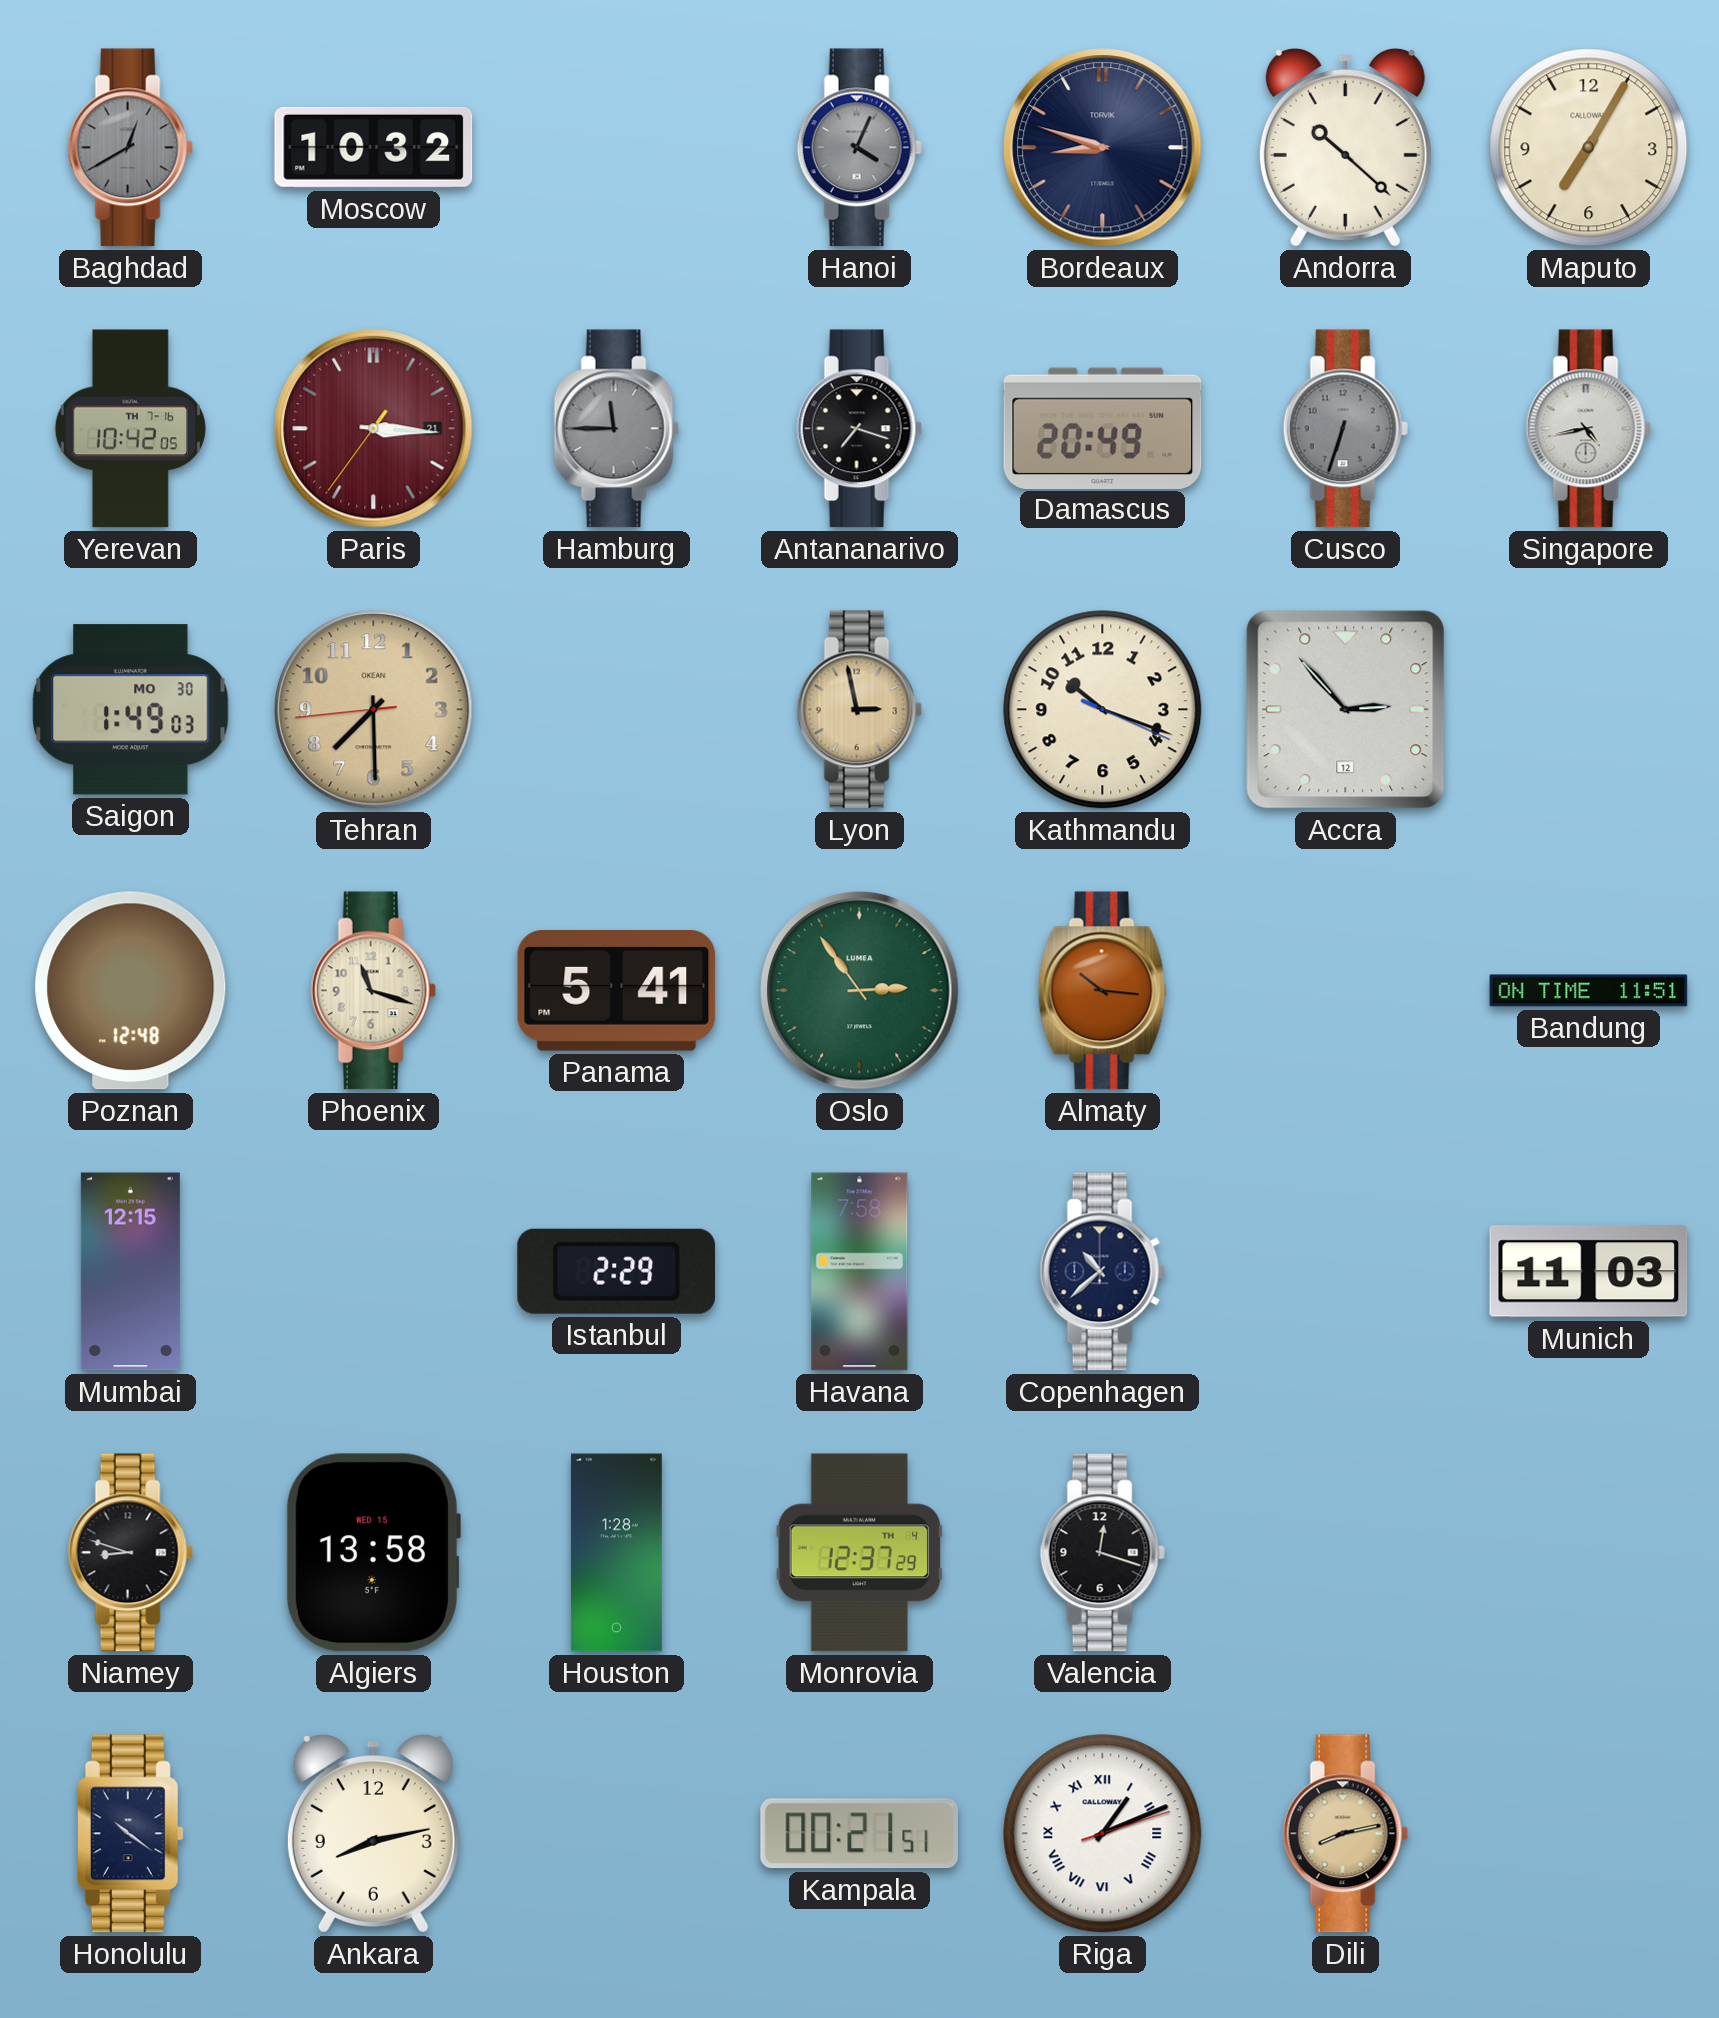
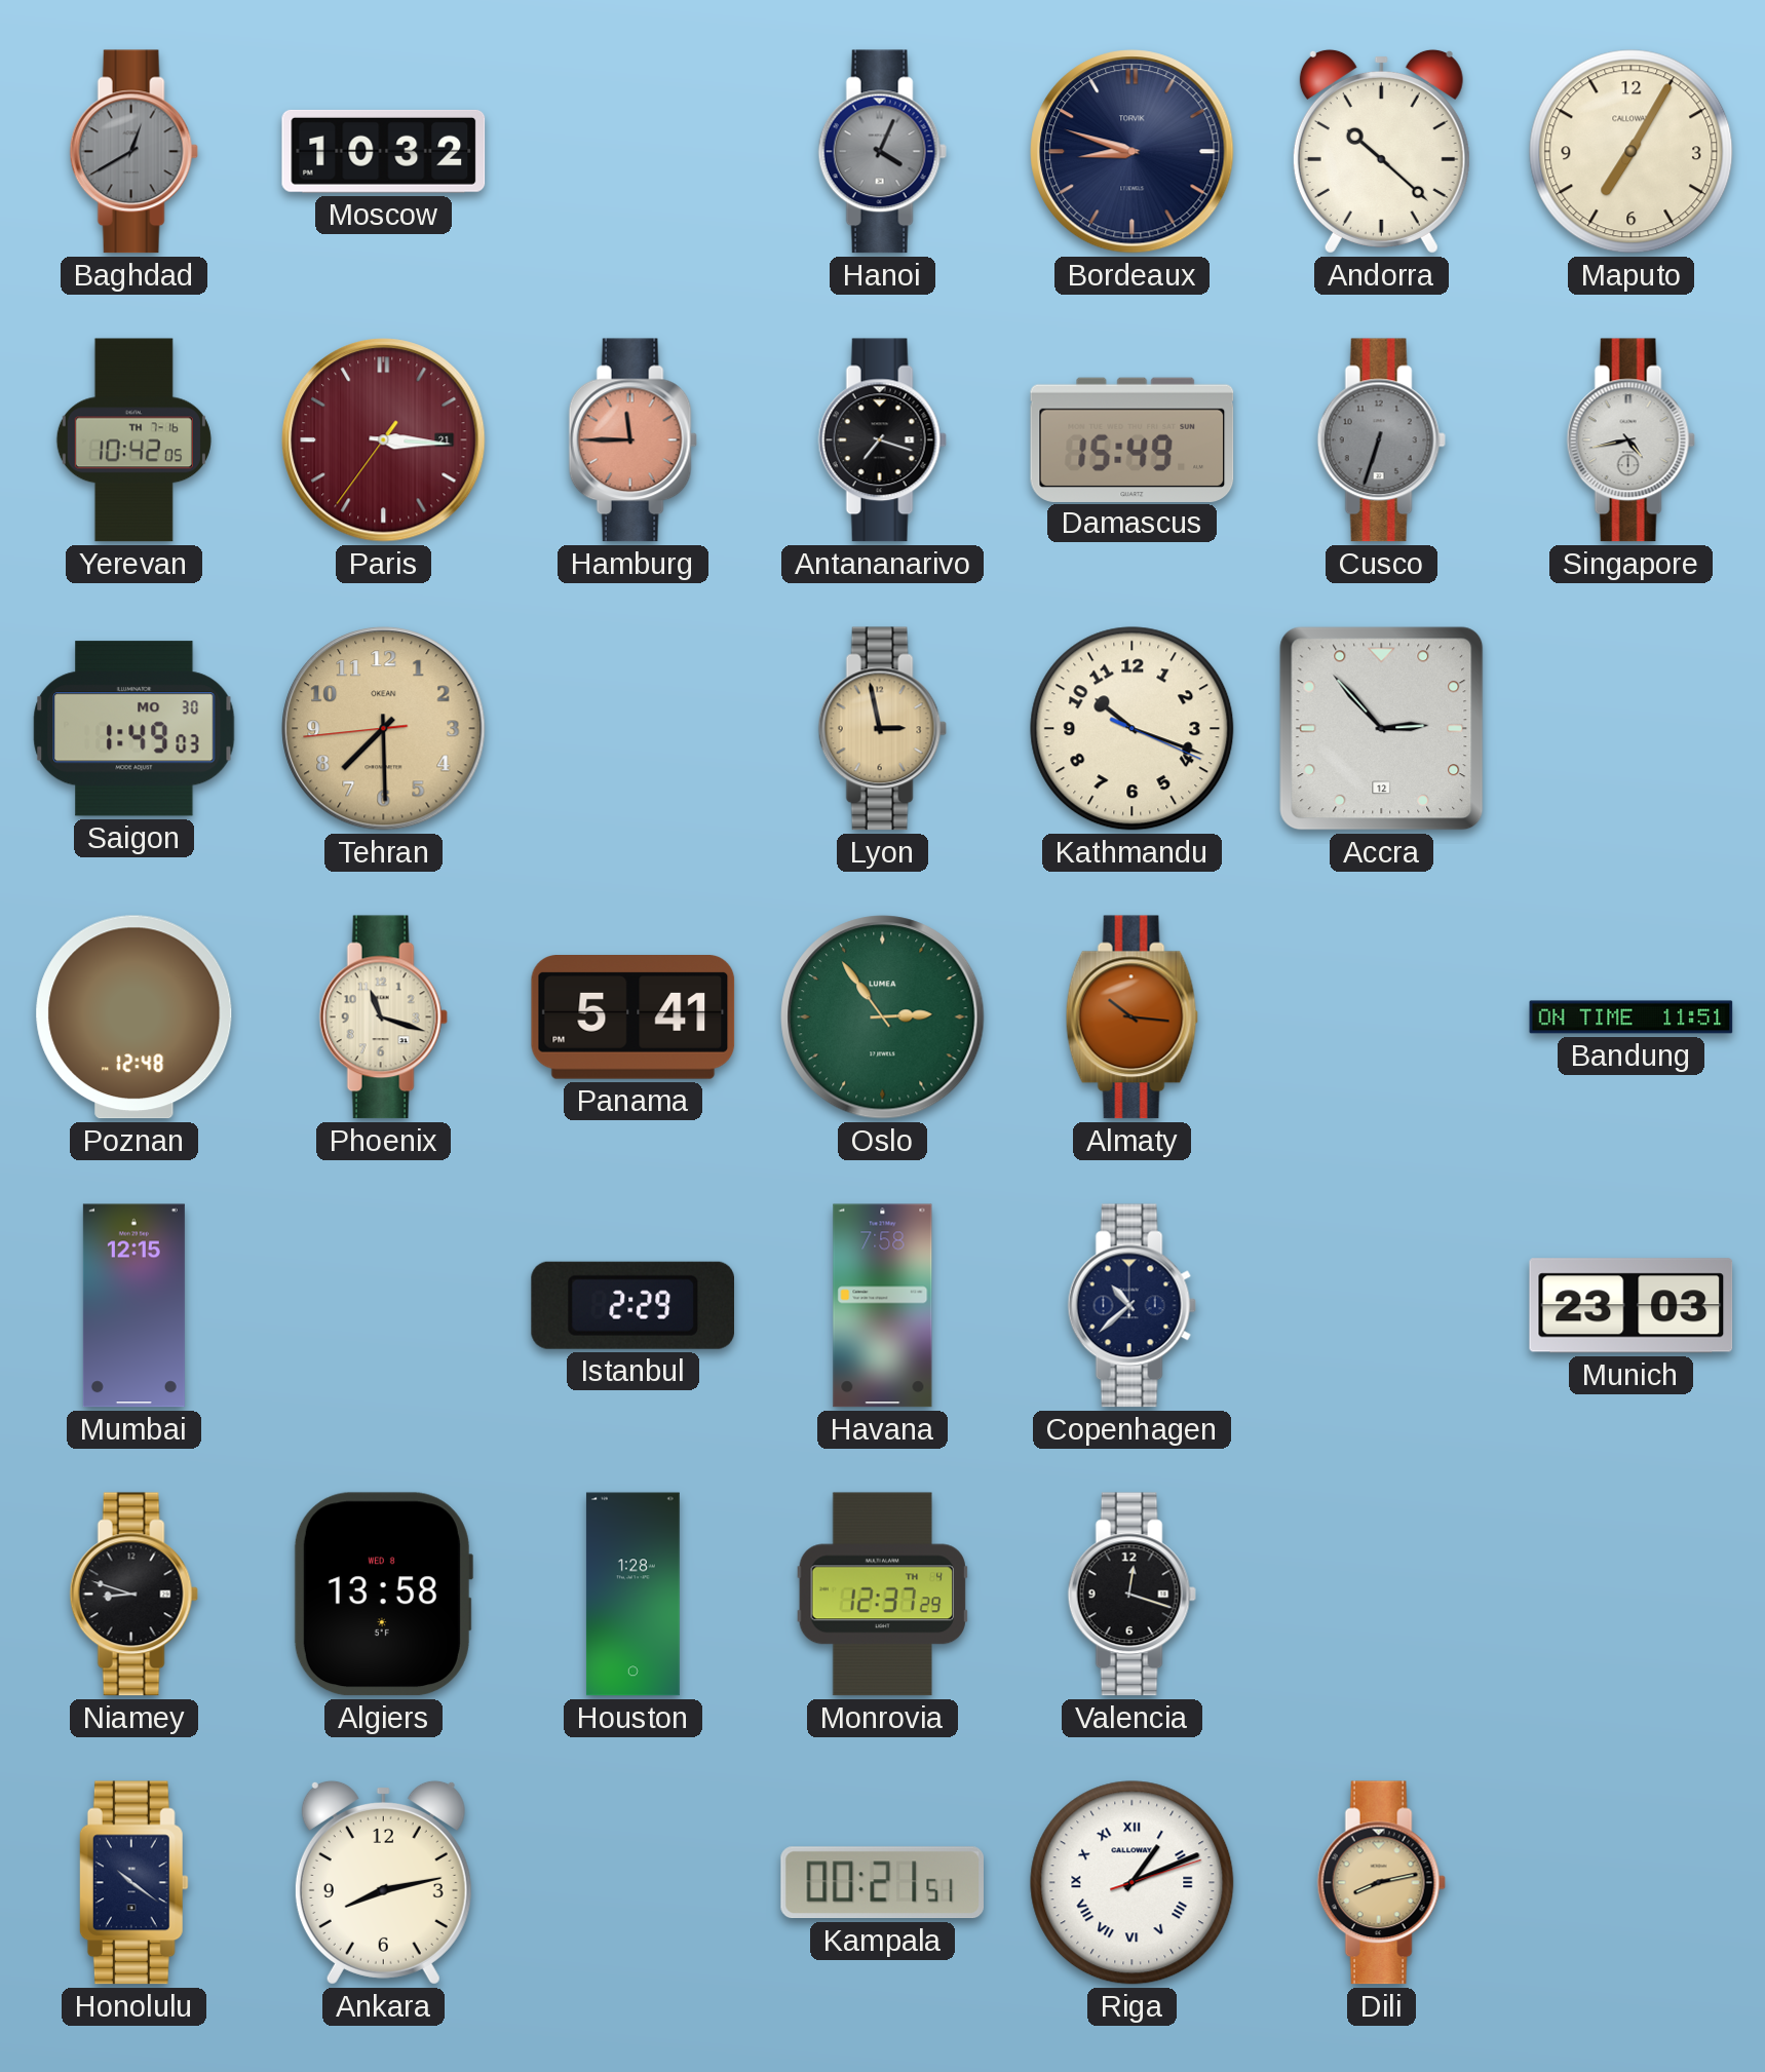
Hamburg dial: grey -> salmon
Damascus: 20:49 -> 15:49
Munich: 11:03 -> 23:03
Algiers date: WED 15 -> WED 8
